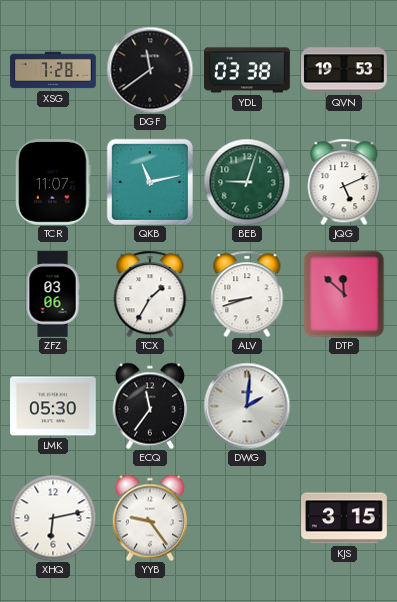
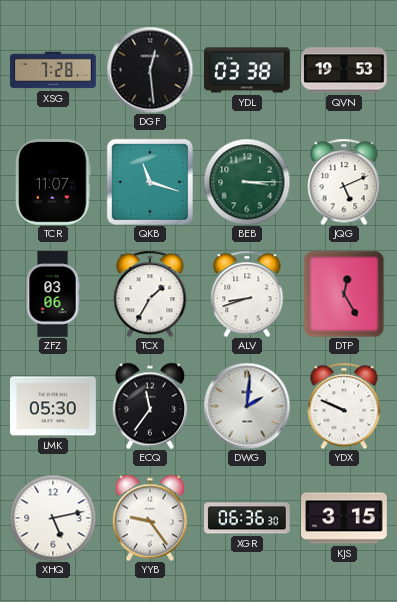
DGF: 11:39 -> 12:29
QKB: 11:13 -> 11:18
BEB: 9:03 -> 3:15
DTP: 11:52 -> 12:25
YDX: none -> 9:49
XHQ: 6:13 -> 5:13
XGR: none -> 06:36
